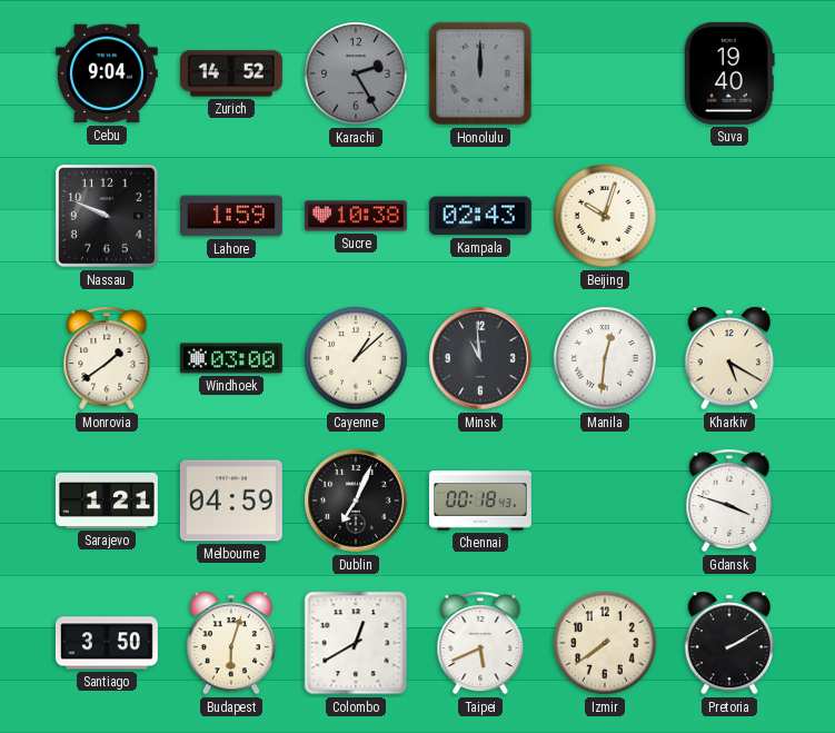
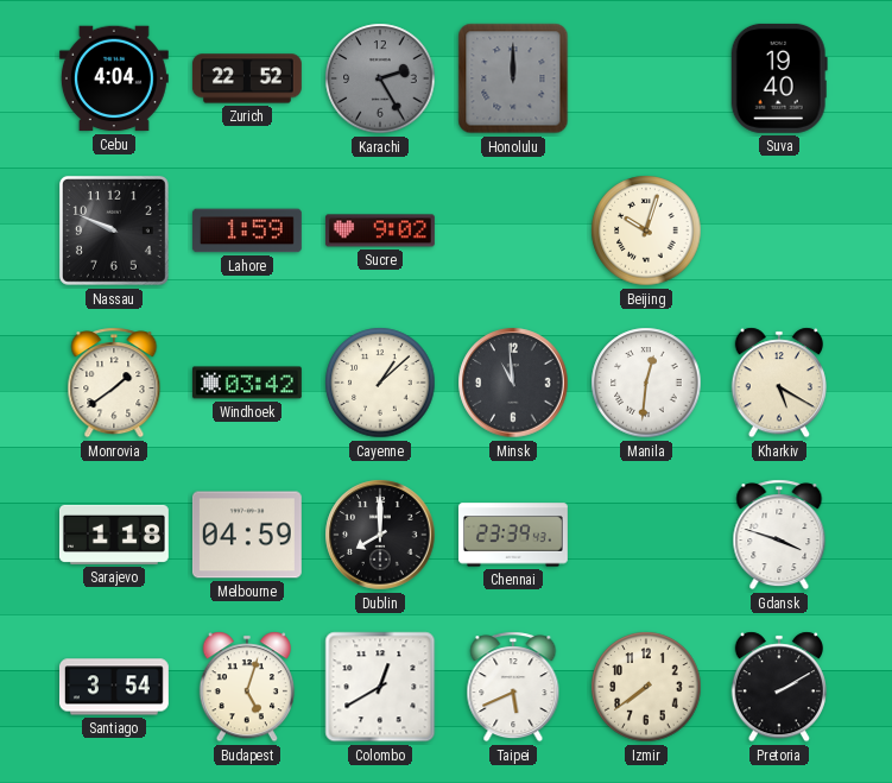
Cebu: 9:04 -> 4:04
Zurich: 14:52 -> 22:52
Sucre: 10:38 -> 9:02
Kampala: 02:43 -> none
Windhoek: 03:00 -> 03:42
Sarajevo: 1:21 -> 1:18
Dublin: 7:04 -> 8:00
Chennai: 00:18 -> 23:39
Santiago: 3:50 -> 3:54
Budapest: 6:03 -> 5:03
